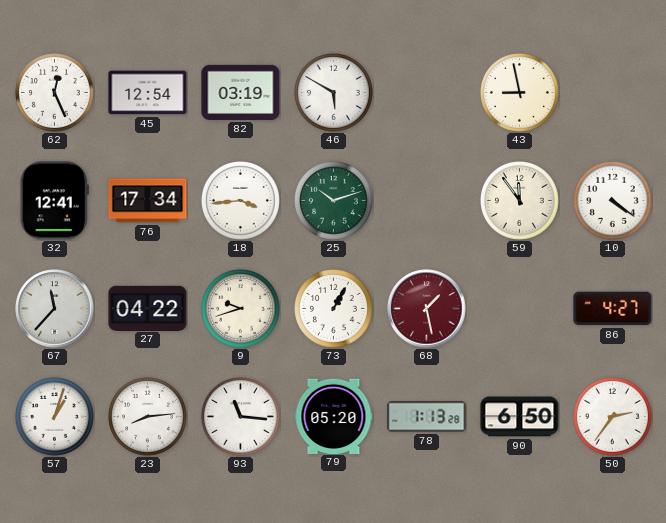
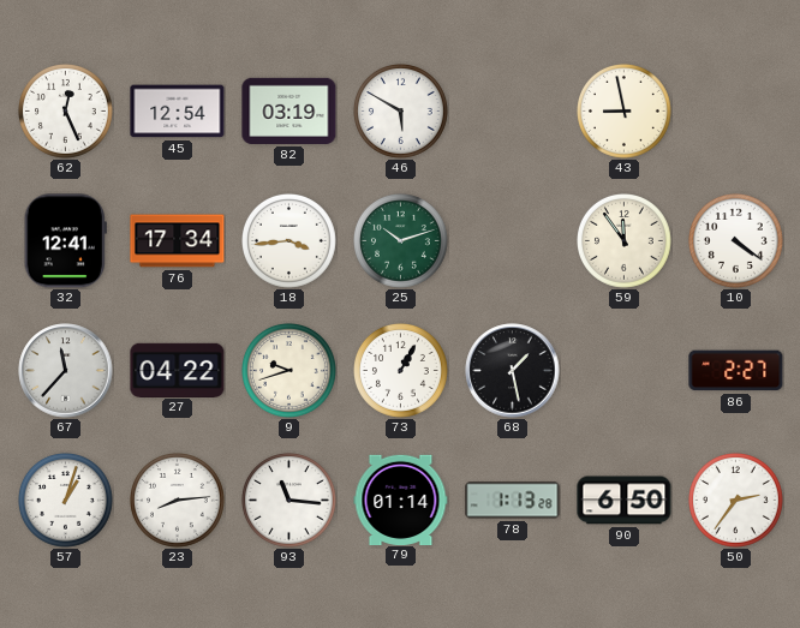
68 dial: burgundy -> black
86: 4:27 -> 2:27
79: 05:20 -> 01:14
